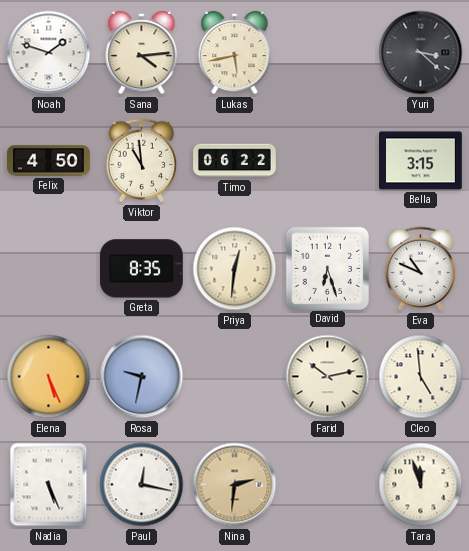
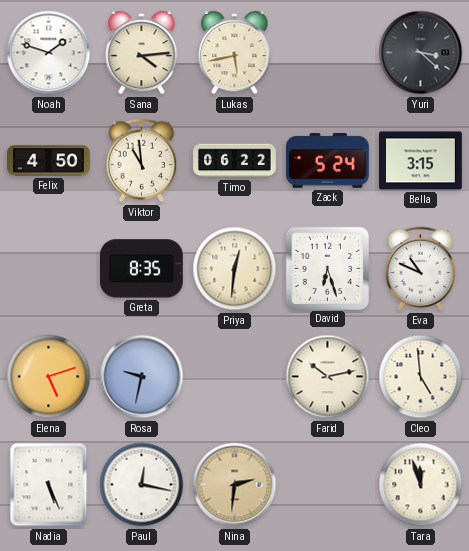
Zack: none -> 5:24
Elena: 5:26 -> 5:12
